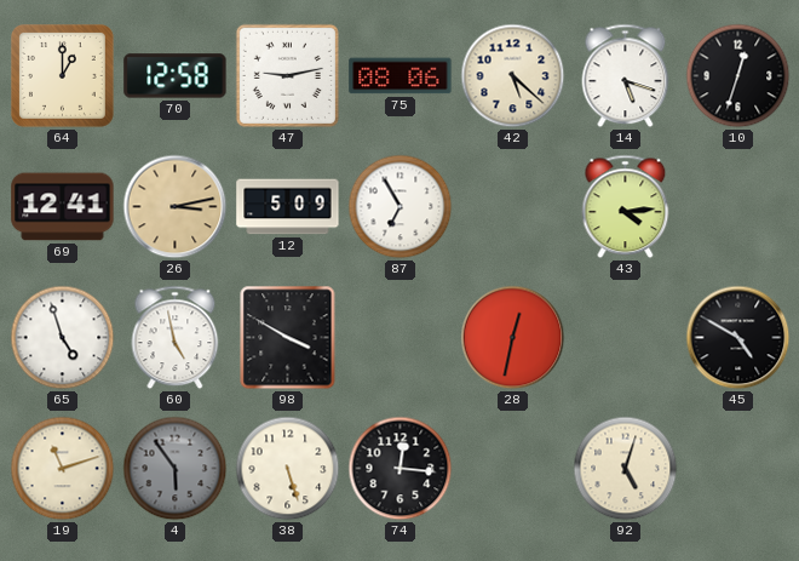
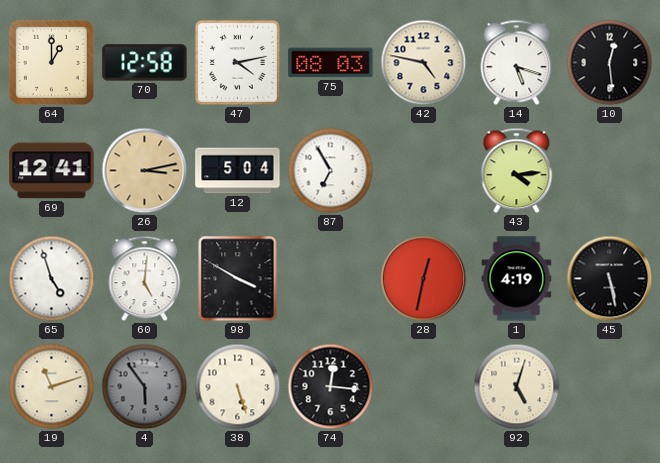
47: 9:13 -> 4:13
75: 08:06 -> 08:03
42: 5:22 -> 4:47
10: 12:33 -> 12:29
12: 5:09 -> 5:04
60: 4:58 -> 5:01
1: none -> 4:19
45: 4:50 -> 5:28
